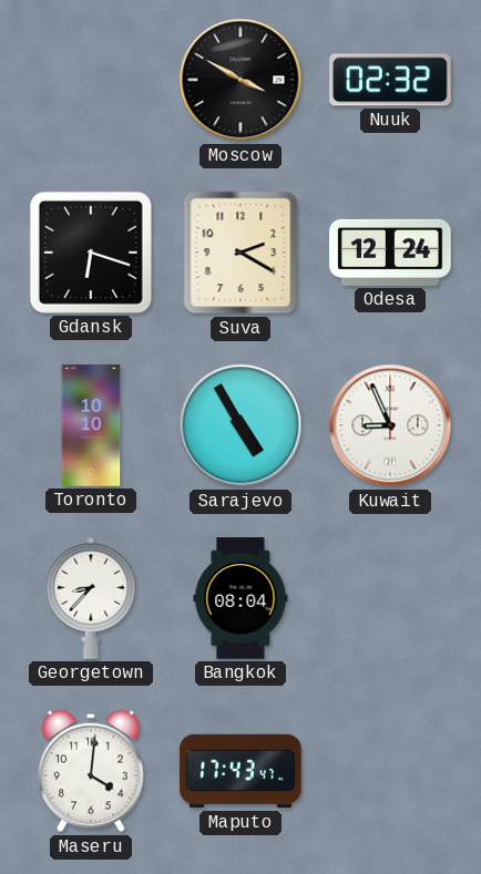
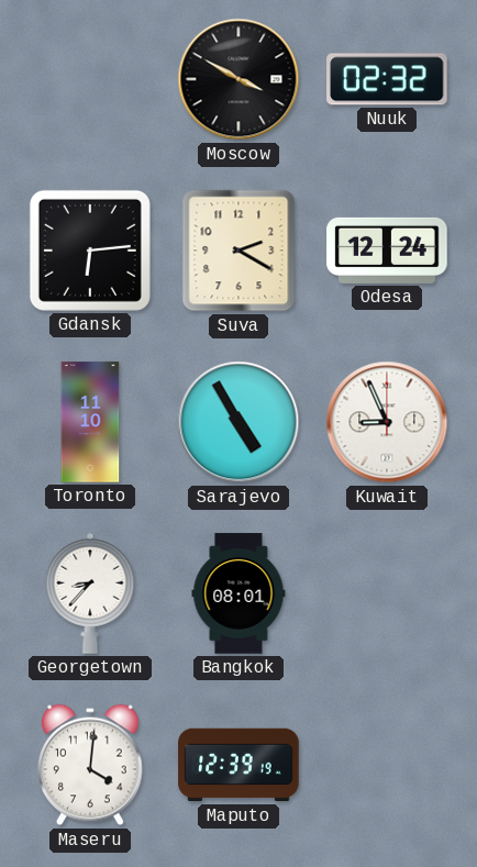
Gdansk: 6:18 -> 6:14
Toronto: 10:10 -> 11:10
Bangkok: 08:04 -> 08:01
Maputo: 17:43 -> 12:39
